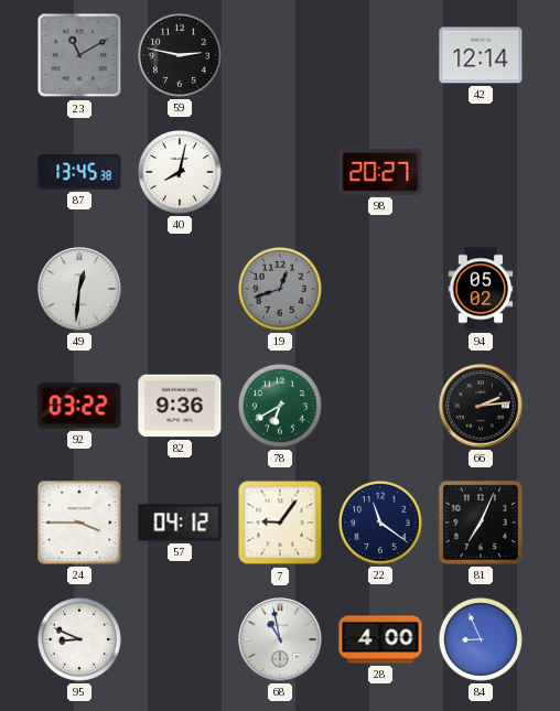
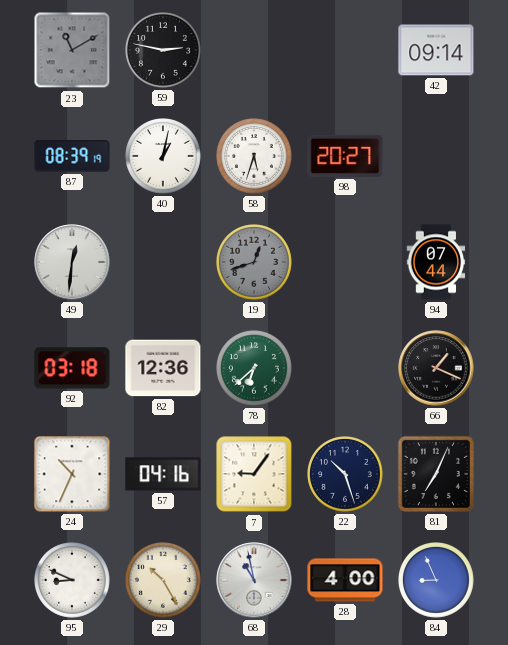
42: 12:14 -> 09:14
87: 13:45 -> 08:39
40: 8:02 -> 1:02
58: none -> 5:33
94: 05:02 -> 07:44
92: 03:22 -> 03:18
82: 9:36 -> 12:36
78: 6:40 -> 6:38
66: 2:14 -> 1:19
24: 3:45 -> 10:34
57: 04:12 -> 04:16
22: 11:21 -> 10:27
29: none -> 10:25
